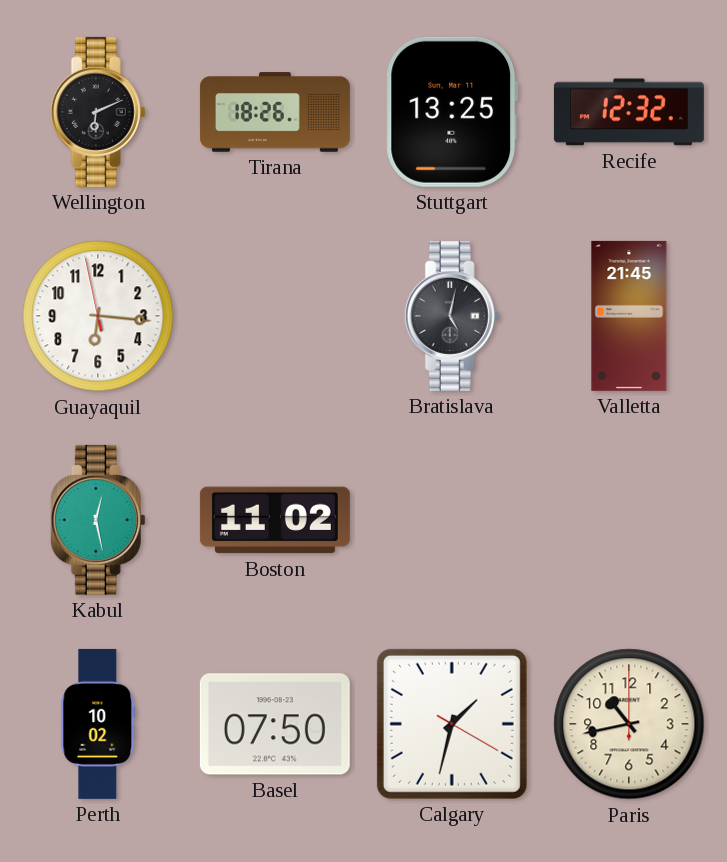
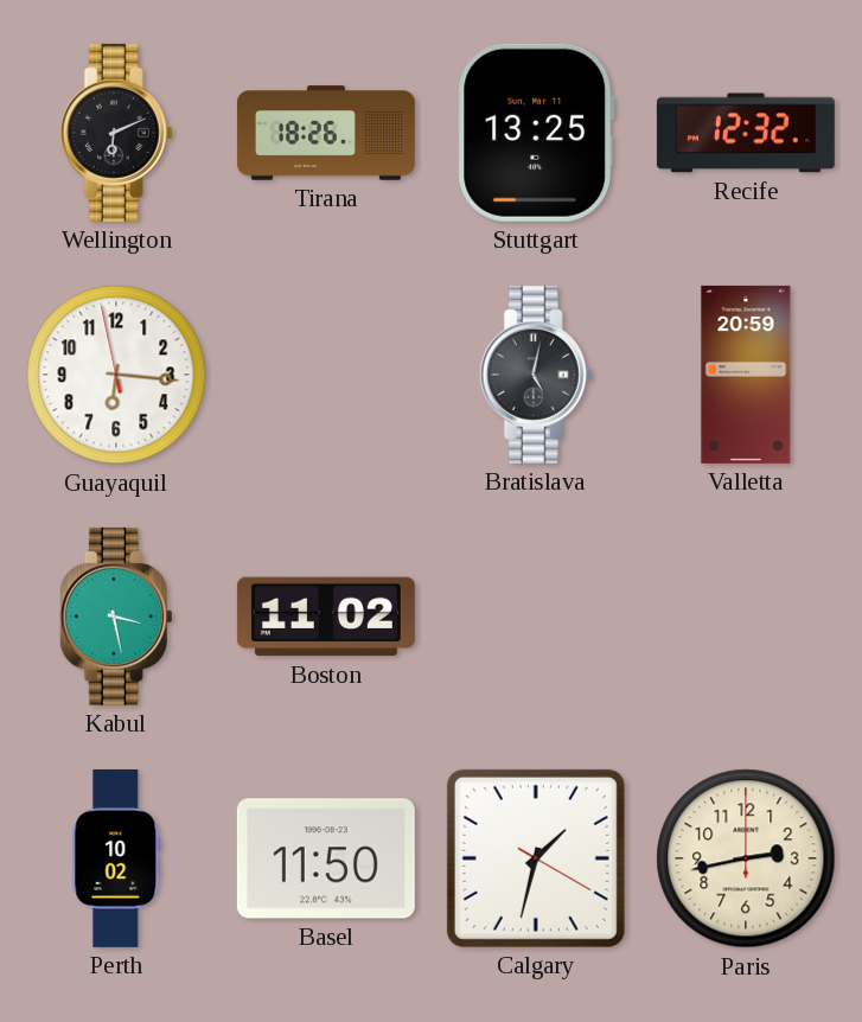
Valletta: 21:45 -> 20:59
Kabul: 12:28 -> 3:28
Basel: 07:50 -> 11:50
Paris: 10:43 -> 2:43
